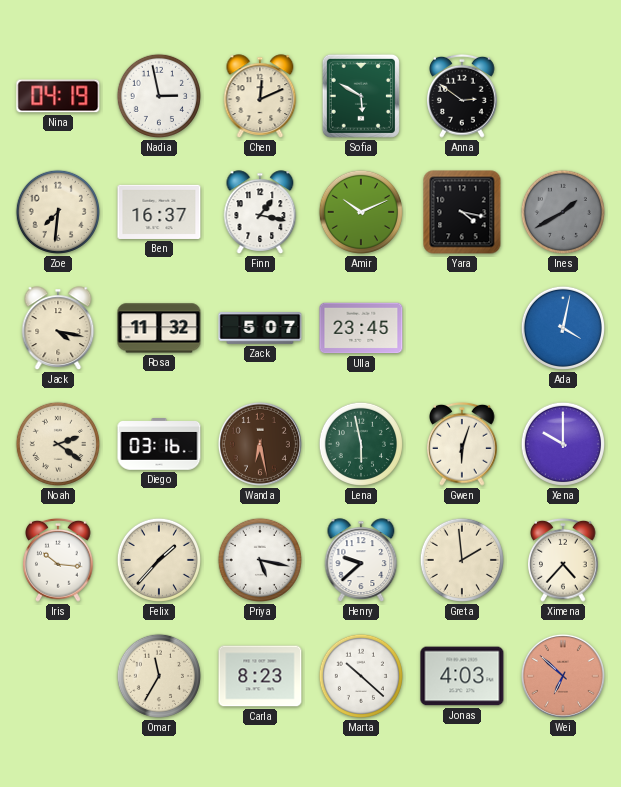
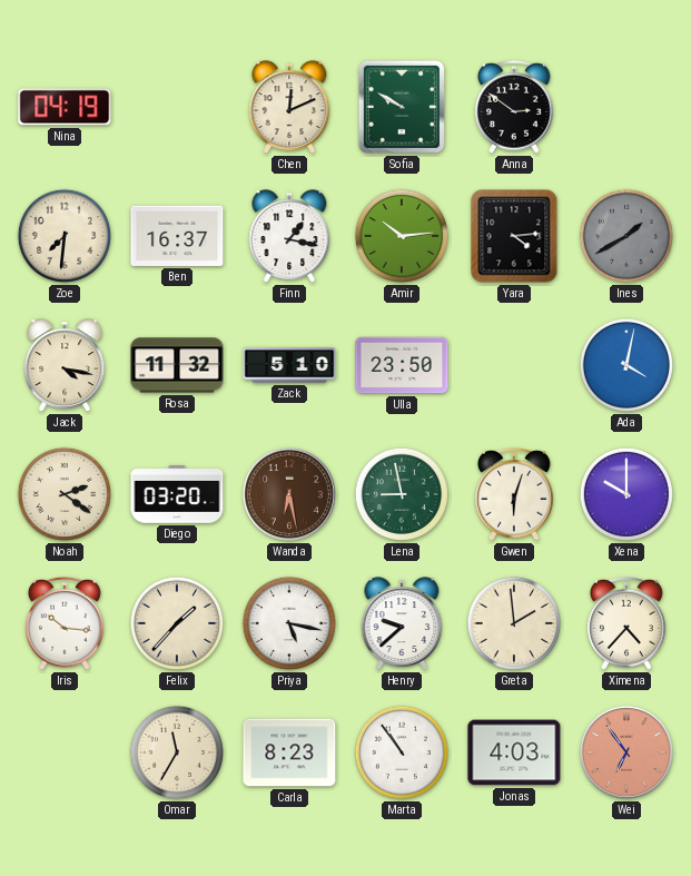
Nadia: 2:58 -> none
Sofia: 5:50 -> 9:50
Amir: 10:11 -> 10:14
Yara: 4:17 -> 4:14
Zack: 5:07 -> 5:10
Ulla: 23:45 -> 23:50
Diego: 03:16 -> 03:20
Lena: 5:58 -> 8:58
Marta: 10:22 -> 10:54
Wei: 6:52 -> 6:54
